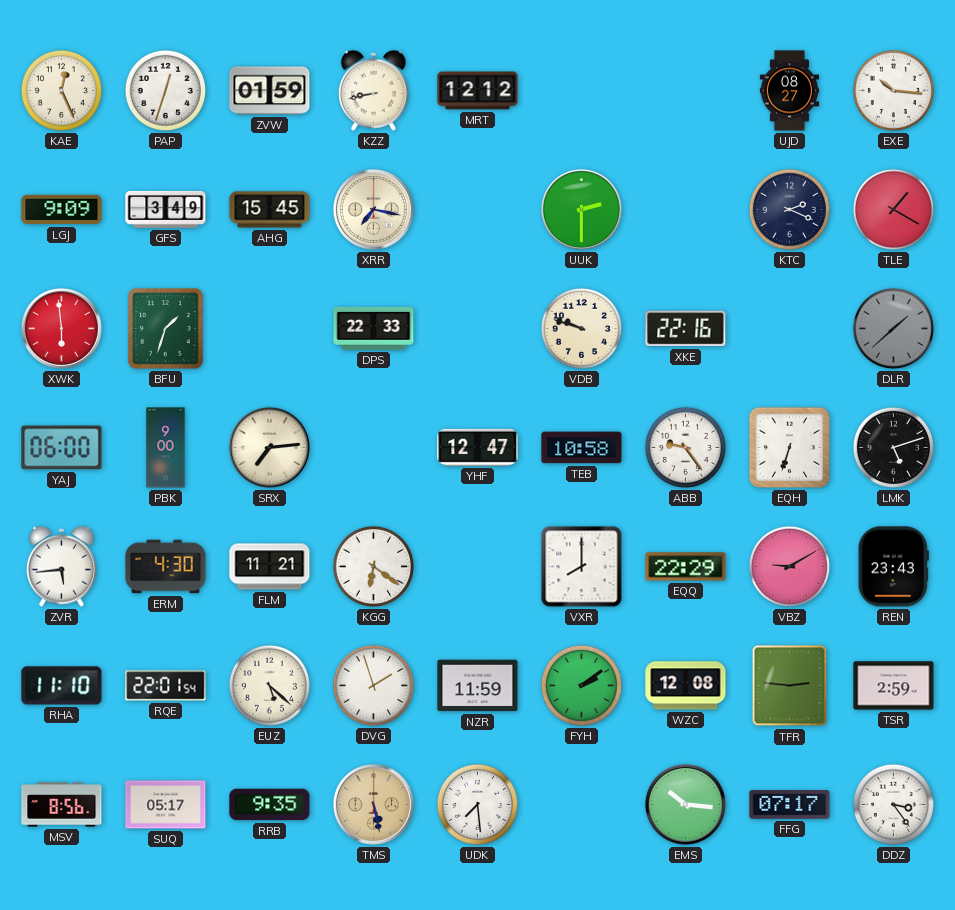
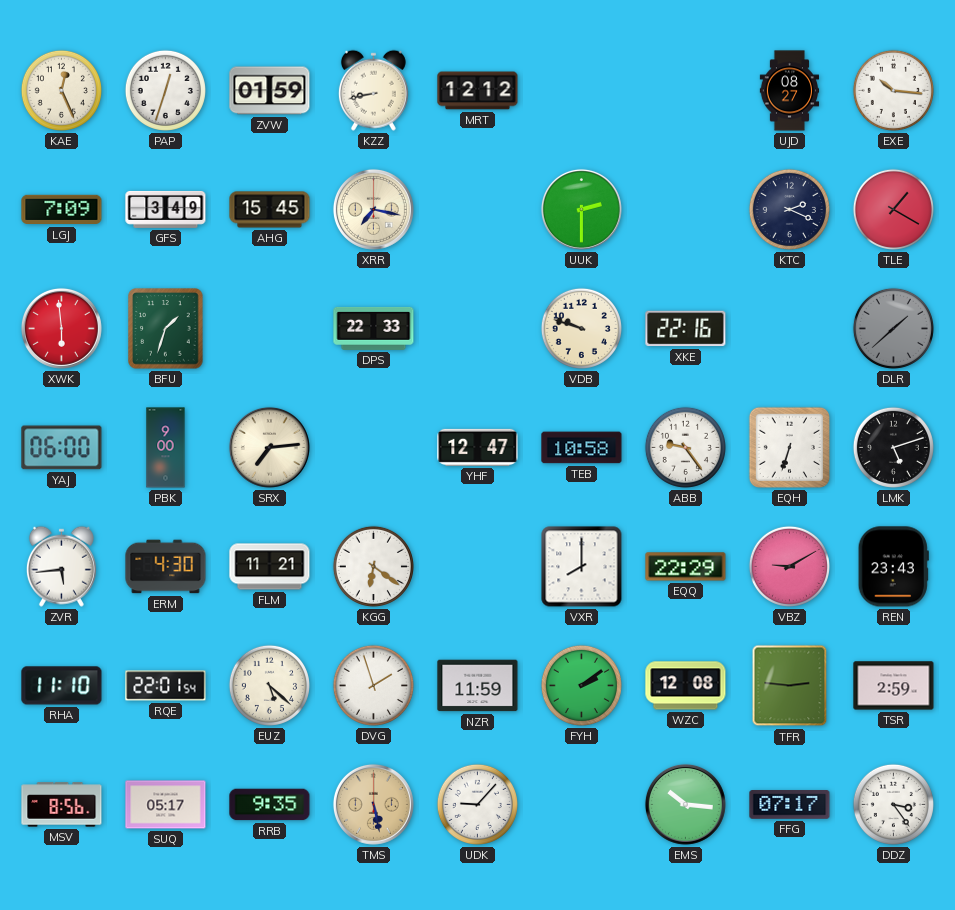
LGJ: 9:09 -> 7:09
UDK: 7:29 -> 9:07
